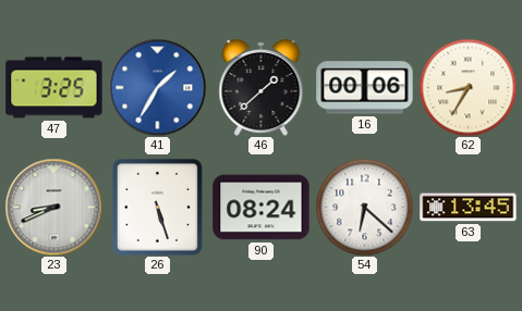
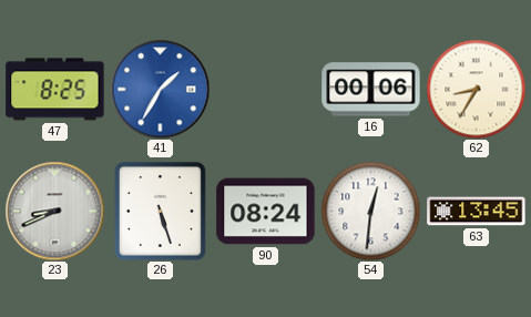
47: 3:25 -> 8:25
46: 1:38 -> none
54: 6:22 -> 12:31
